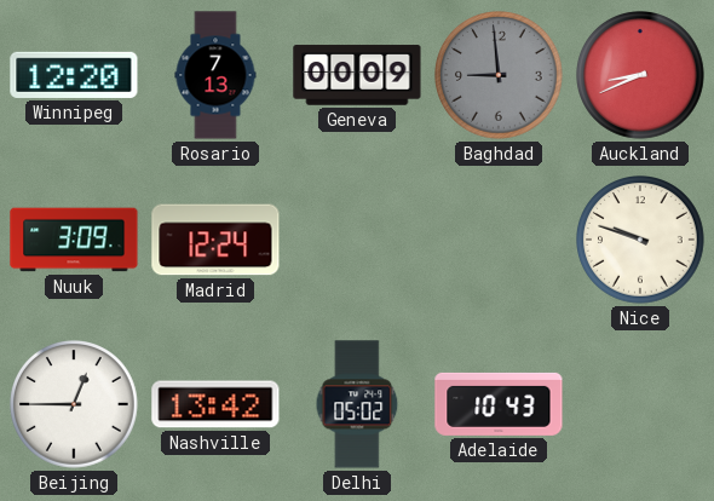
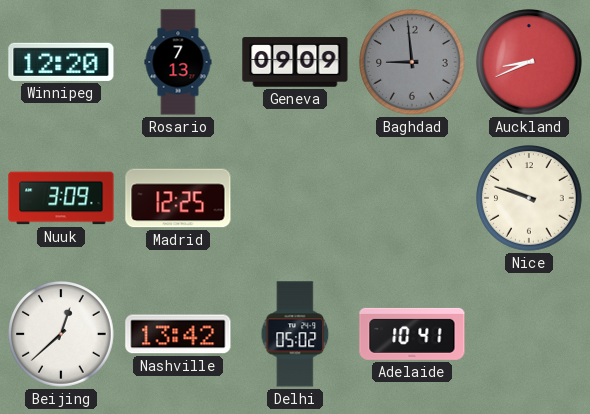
Geneva: 00:09 -> 09:09
Madrid: 12:24 -> 12:25
Beijing: 12:45 -> 12:38
Adelaide: 10:43 -> 10:41
